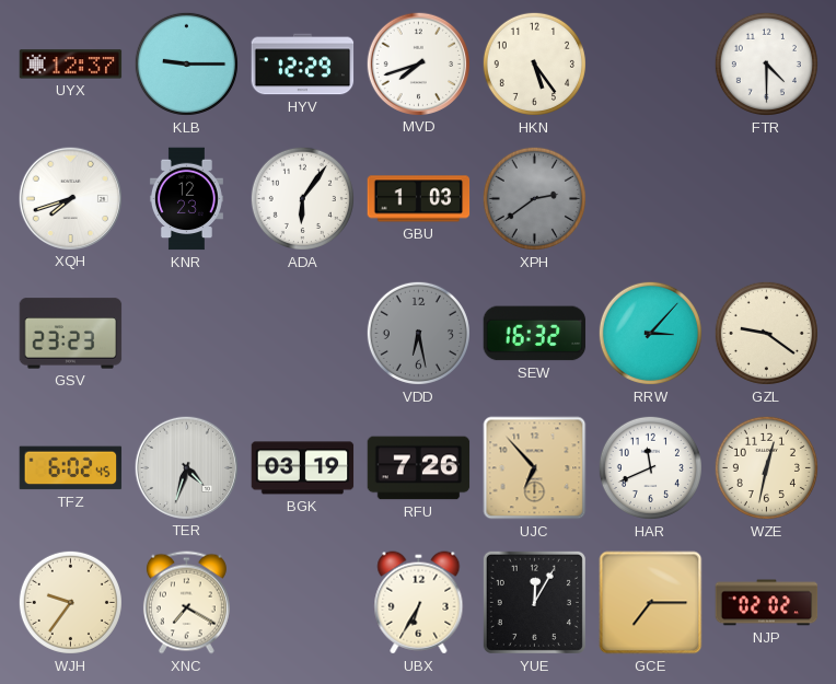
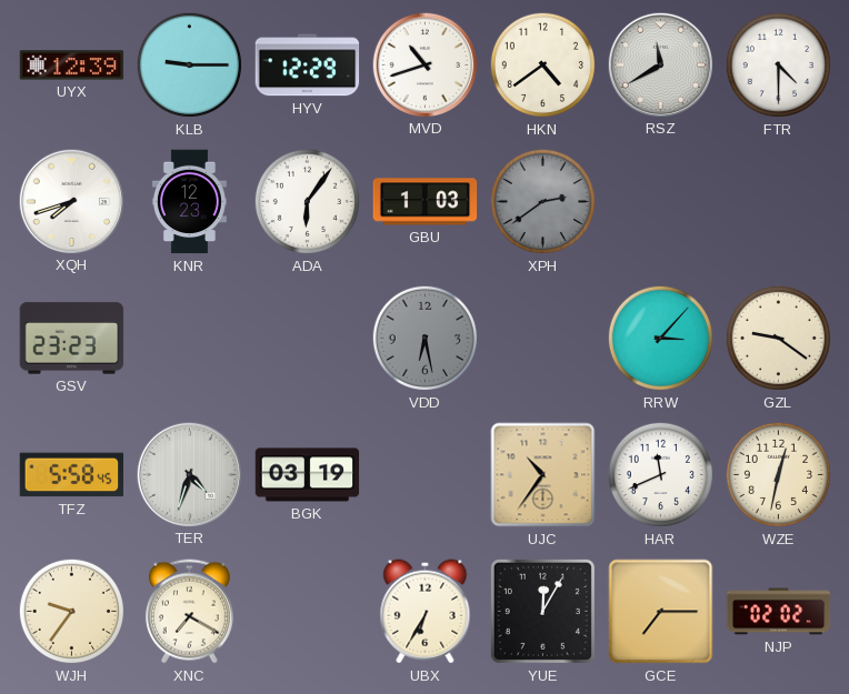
UYX: 12:37 -> 12:39
MVD: 7:42 -> 10:42
HKN: 5:24 -> 4:39
RSZ: none -> 11:40
SEW: 16:32 -> none
TFZ: 6:02 -> 5:58
RFU: 7:26 -> none
UJC: 6:53 -> 10:36
